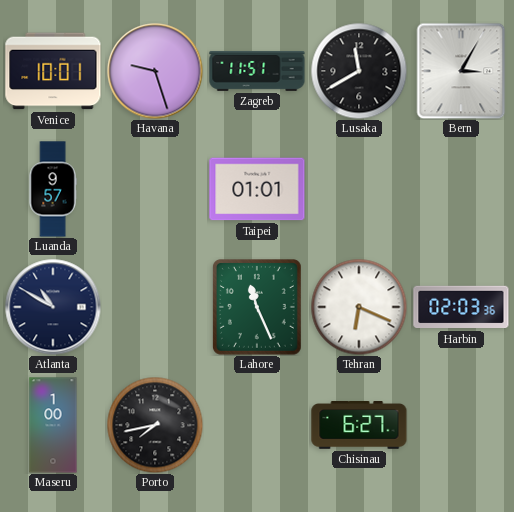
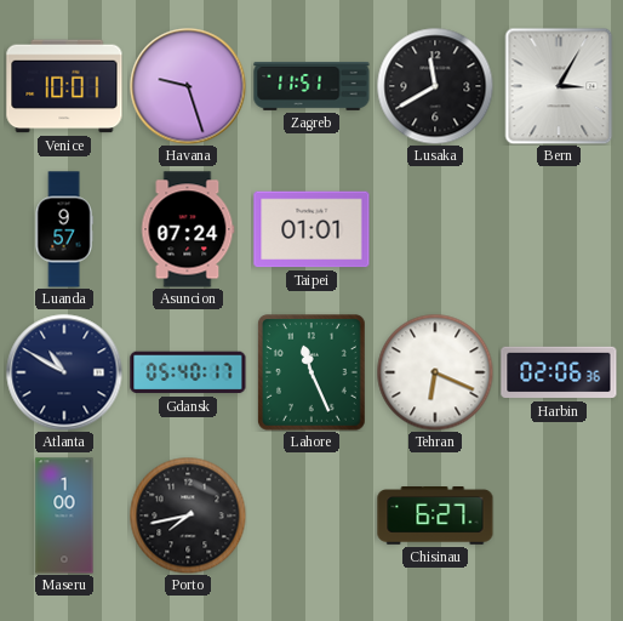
Asuncion: none -> 07:24
Gdansk: none -> 05:40
Harbin: 02:03 -> 02:06
